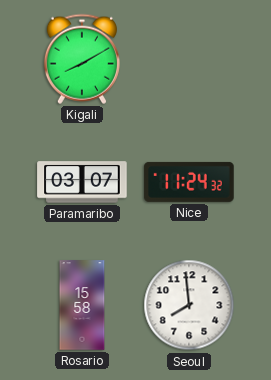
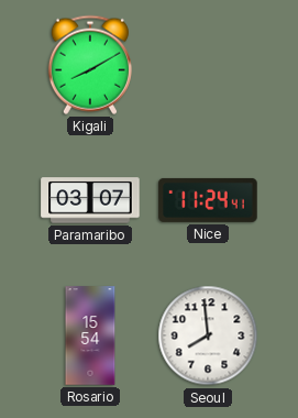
Nice: 11:24:32 -> 11:24:41
Rosario: 15:58 -> 15:54
